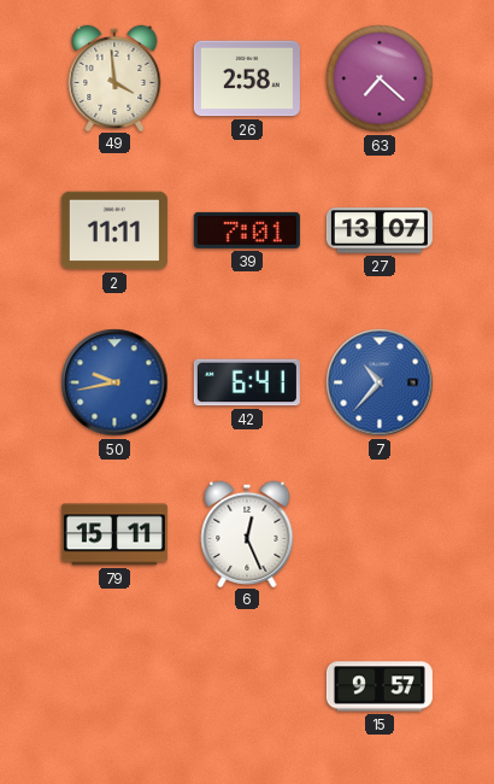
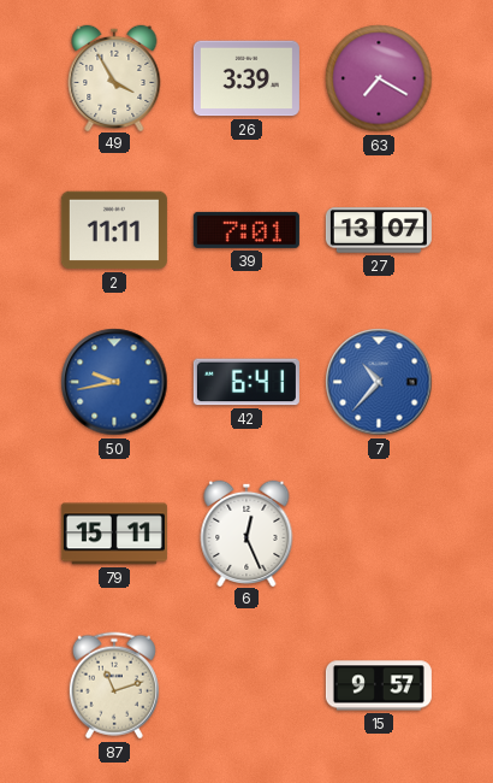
49: 3:59 -> 3:55
26: 2:58 -> 3:39
63: 7:22 -> 7:20
87: none -> 11:12
